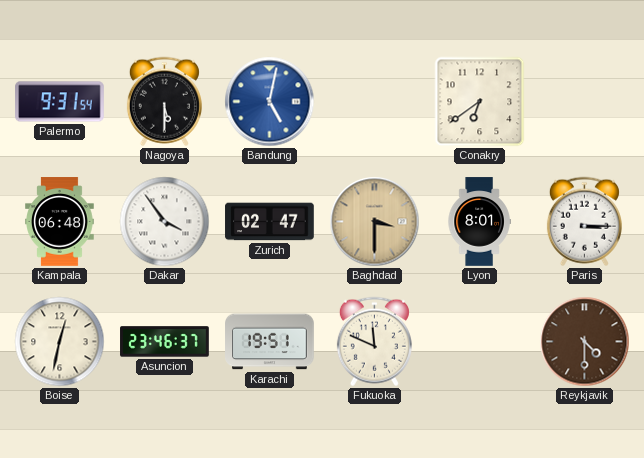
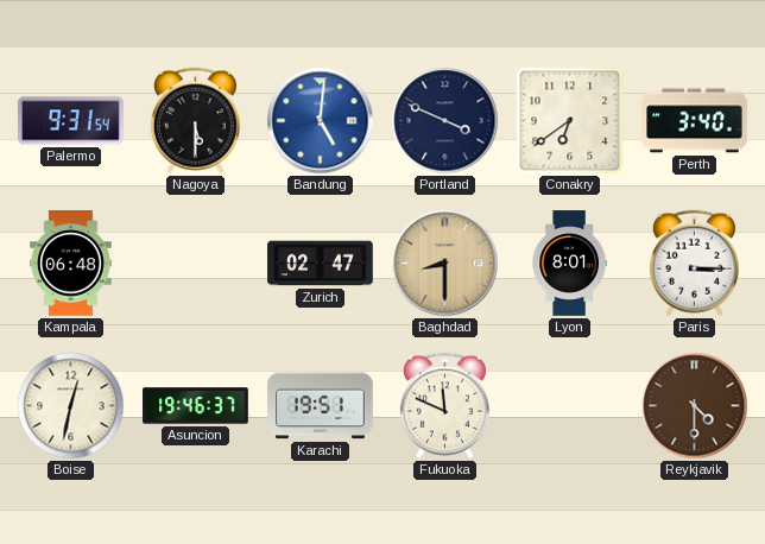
Bandung: 5:02 -> 5:01
Portland: none -> 3:49
Perth: none -> 3:40
Dakar: 3:54 -> none
Baghdad: 3:30 -> 8:30
Asuncion: 23:46 -> 19:46
